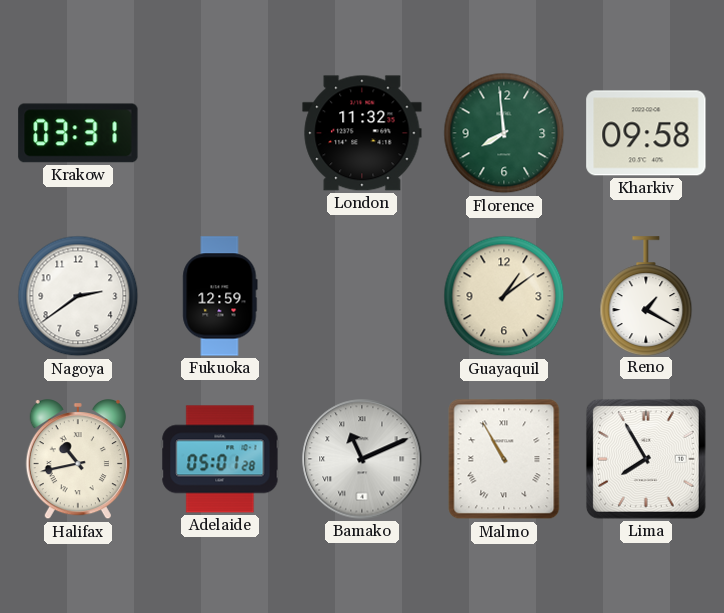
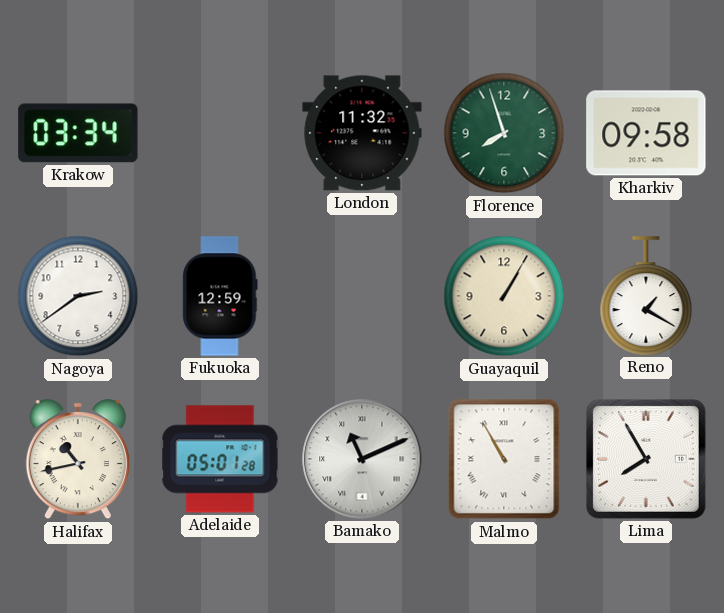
Krakow: 03:31 -> 03:34
Florence: 7:59 -> 7:57
Guayaquil: 1:09 -> 1:05
